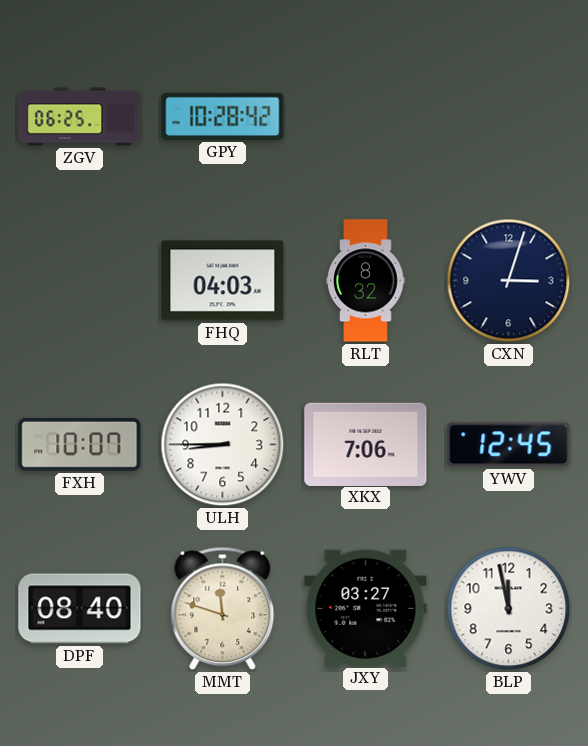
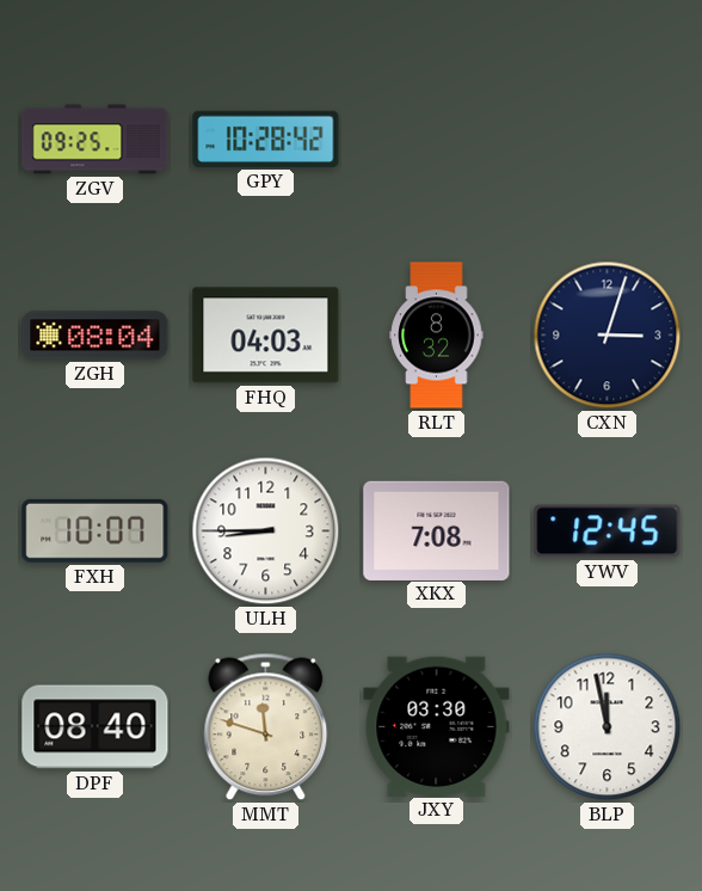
ZGV: 06:25 -> 09:25
ZGH: none -> 08:04
XKX: 7:06 -> 7:08
JXY: 03:27 -> 03:30
